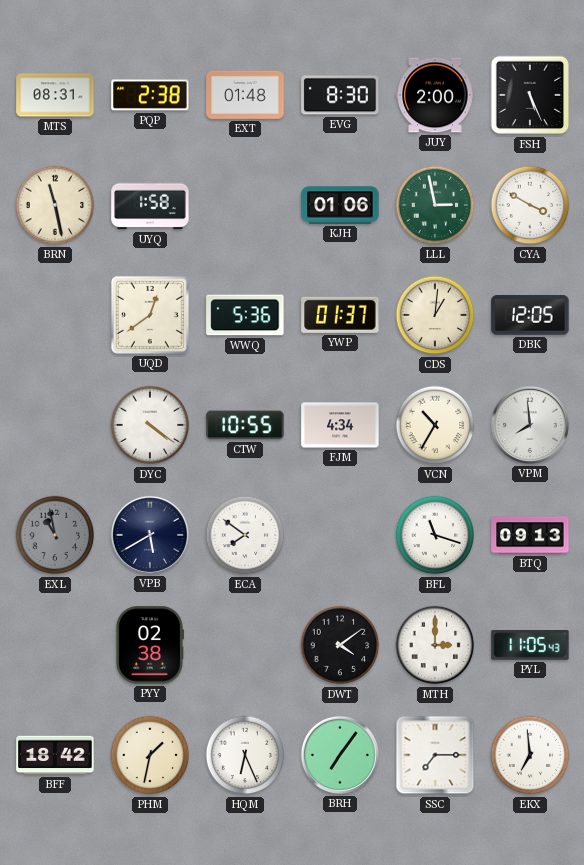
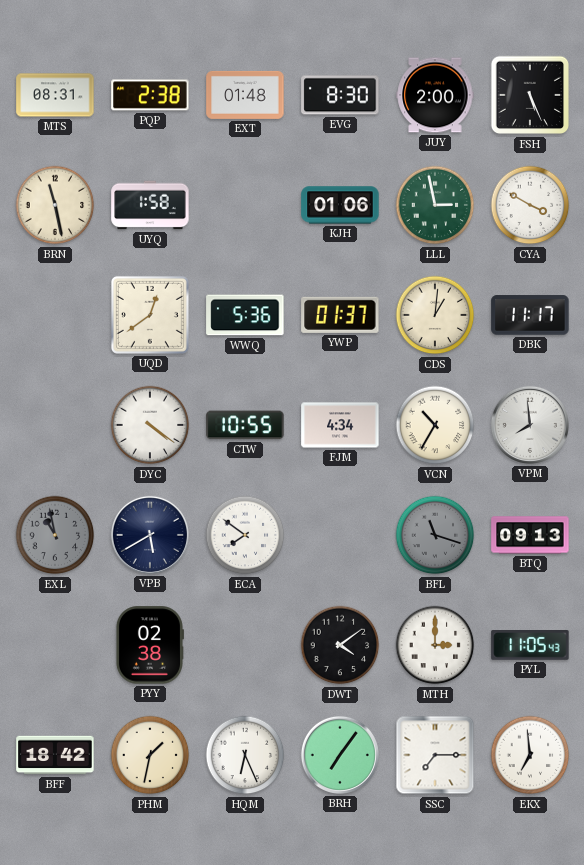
DBK: 12:05 -> 11:17
BFL dial: white -> grey
